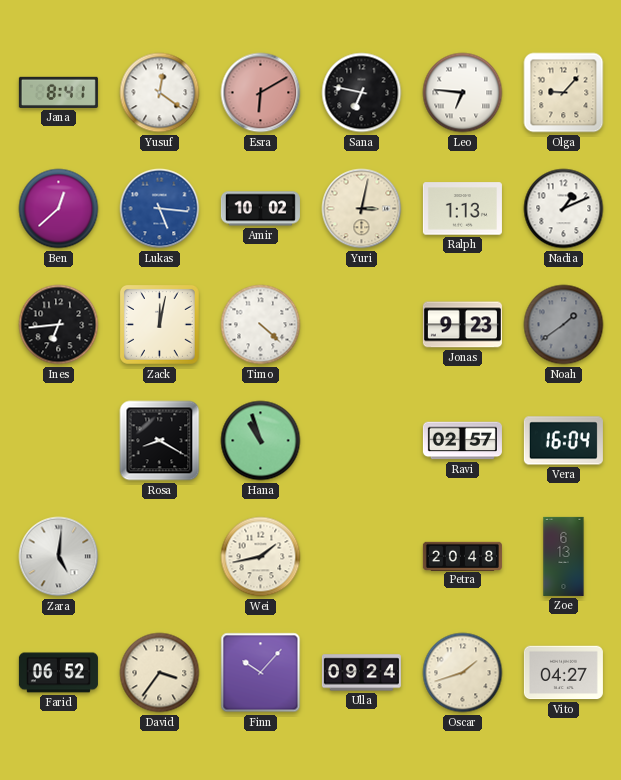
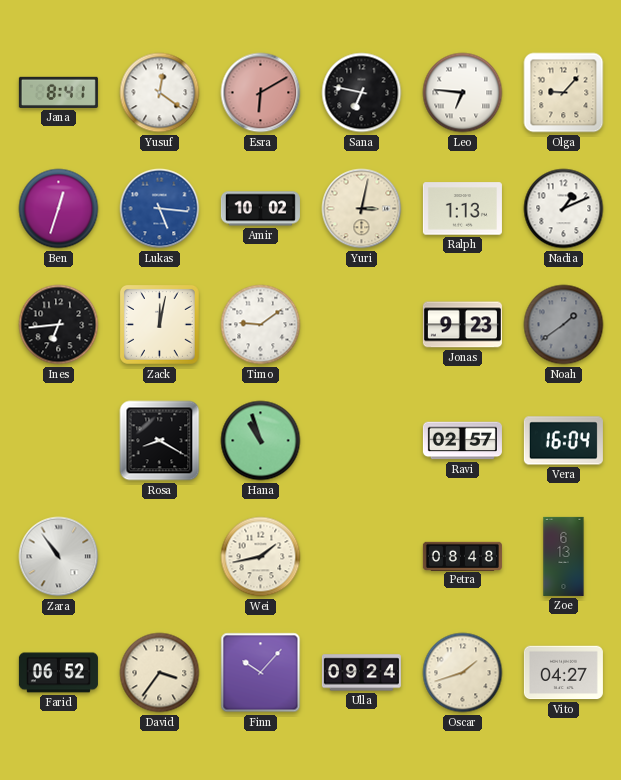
Ben: 12:38 -> 12:33
Timo: 4:22 -> 9:09
Zara: 5:01 -> 10:54
Petra: 20:48 -> 08:48
